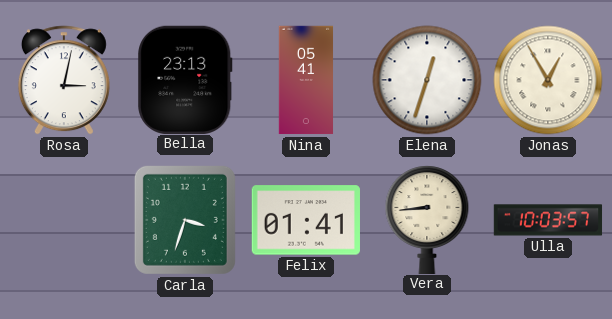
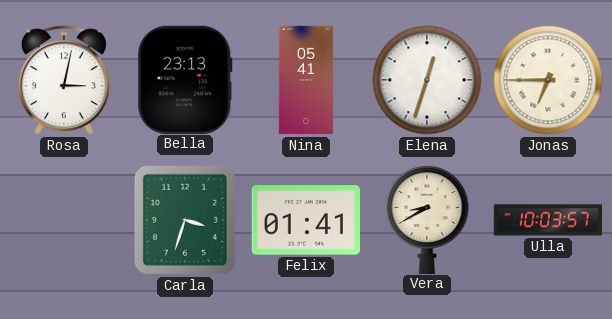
Jonas: 12:55 -> 6:45
Vera: 8:44 -> 8:40
